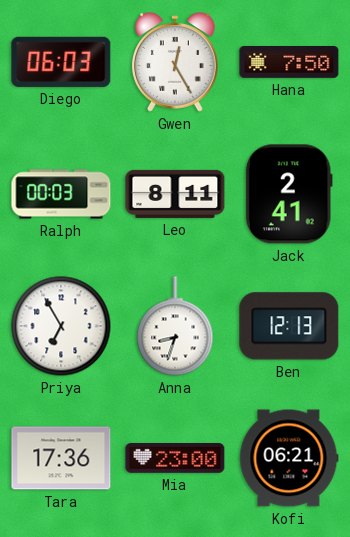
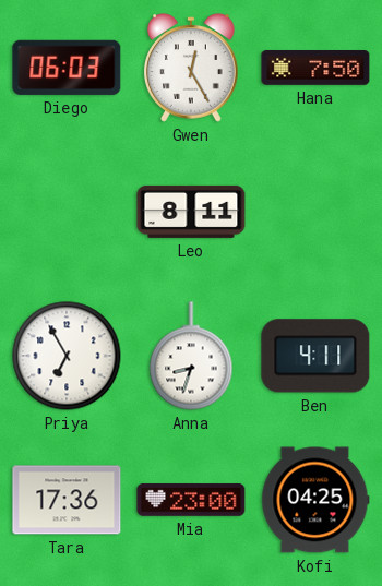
Ralph: 00:03 -> none
Jack: 2:41 -> none
Ben: 12:13 -> 4:11
Kofi: 06:21 -> 04:25
